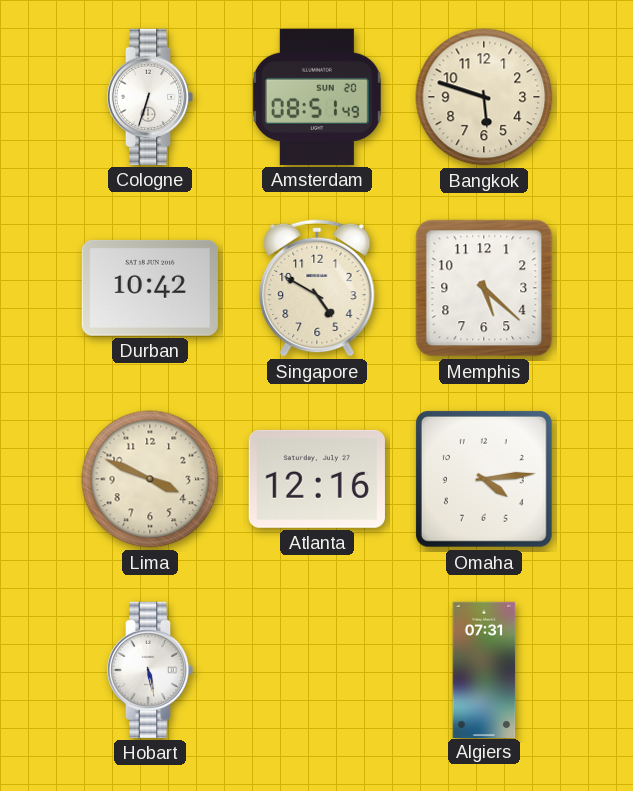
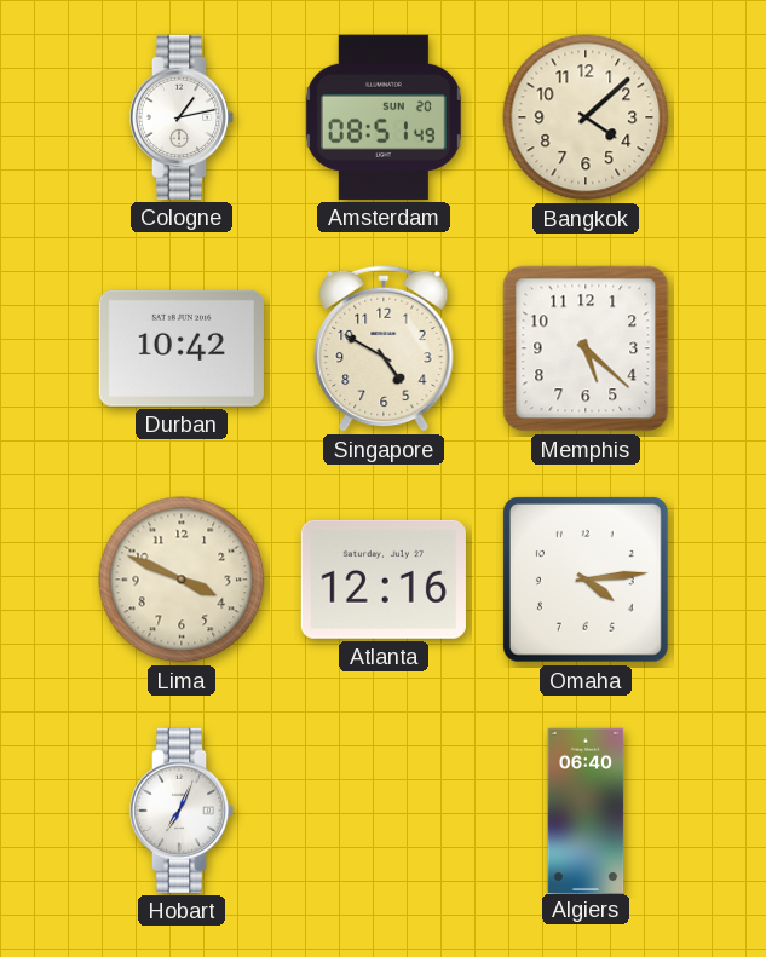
Cologne: 6:33 -> 1:13
Bangkok: 5:48 -> 4:08
Hobart: 5:28 -> 7:04
Algiers: 07:31 -> 06:40
